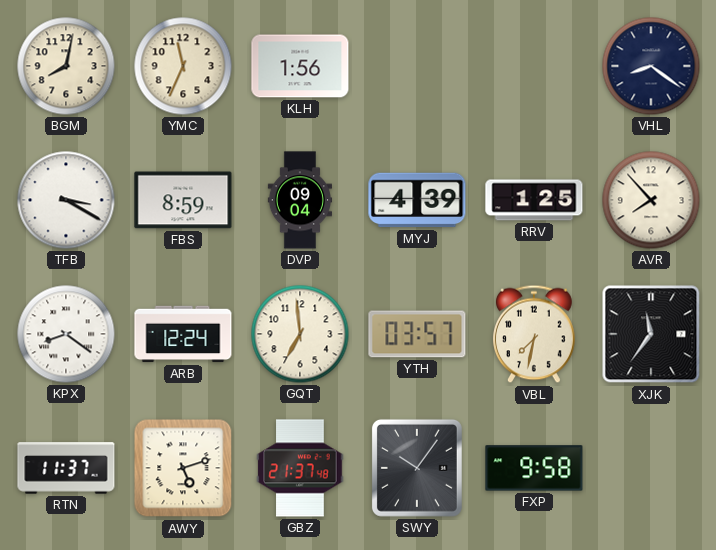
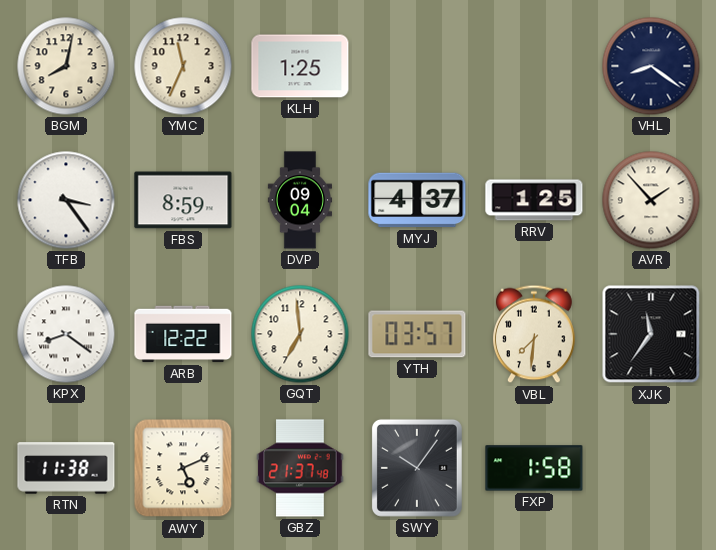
KLH: 1:56 -> 1:25
TFB: 3:20 -> 3:24
MYJ: 4:39 -> 4:37
AVR: 7:53 -> 1:53
ARB: 12:24 -> 12:22
VBL: 7:32 -> 7:31
RTN: 11:37 -> 11:38
AWY: 5:12 -> 5:11
FXP: 9:58 -> 1:58
